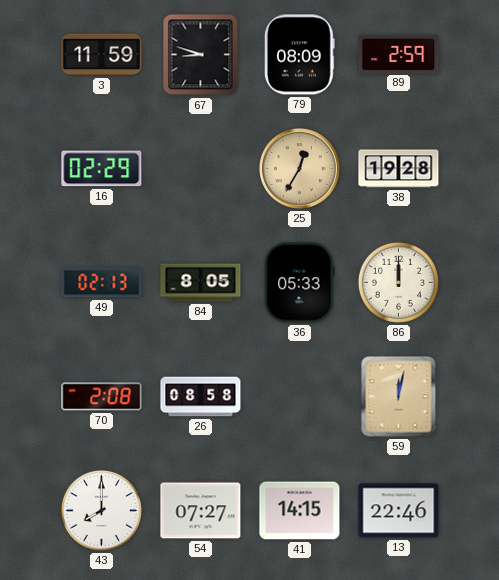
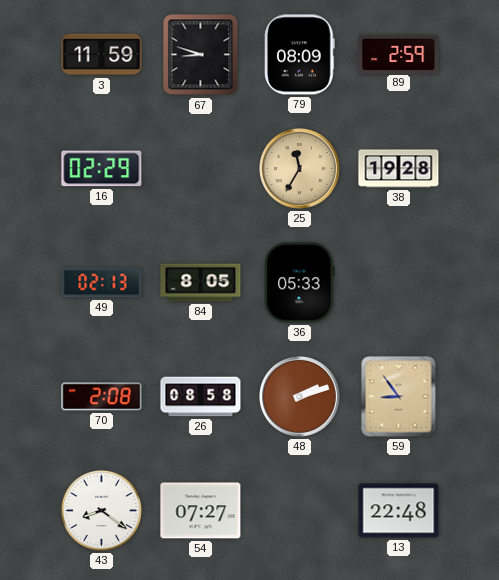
25: 12:35 -> 11:35
86: 12:00 -> none
48: none -> 2:12
59: 12:02 -> 8:54
43: 8:00 -> 8:21
41: 14:15 -> none
13: 22:46 -> 22:48
